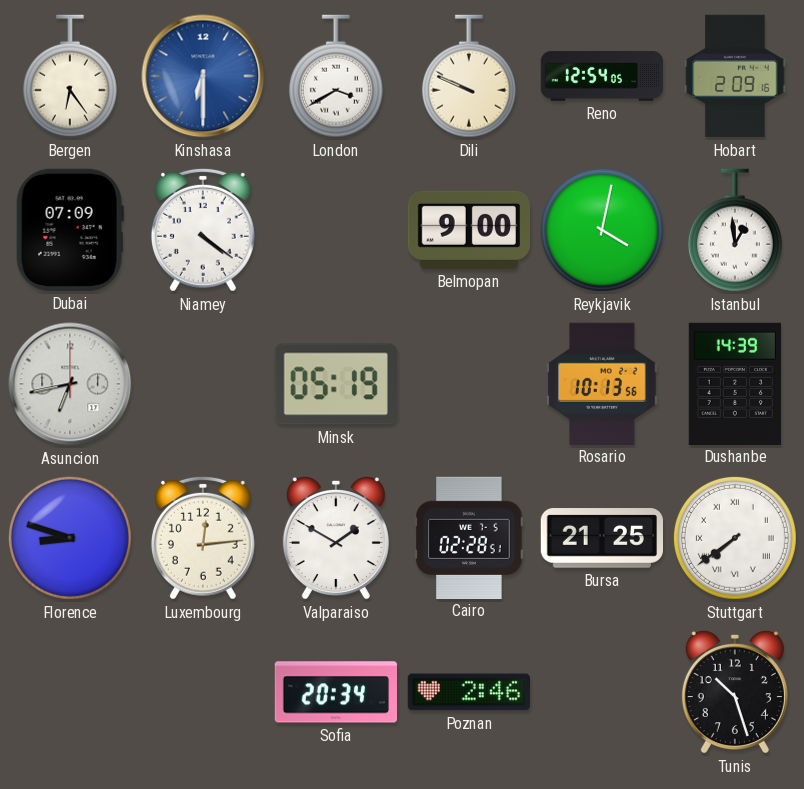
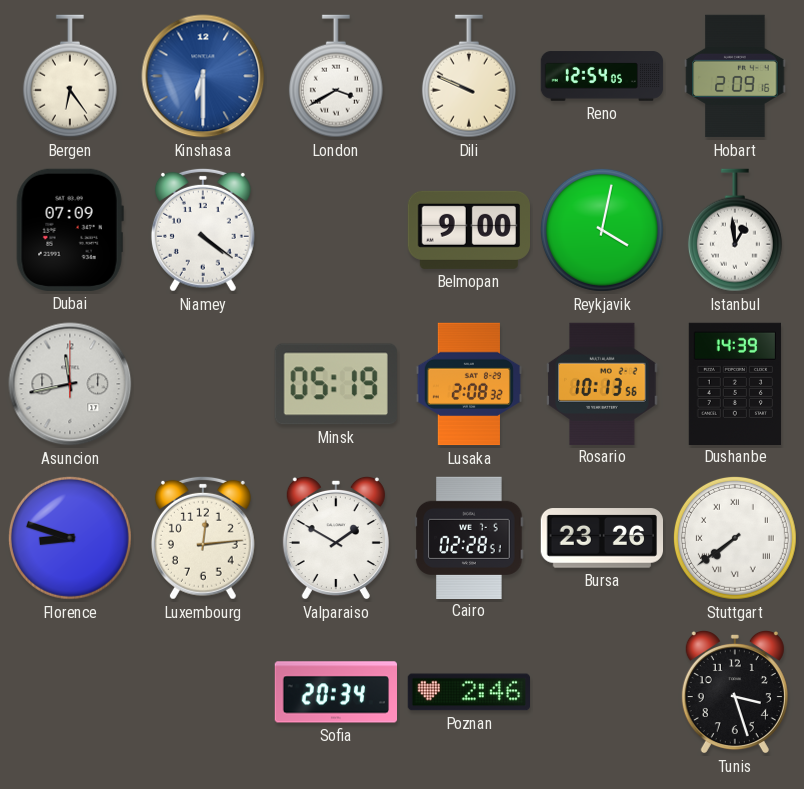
Asuncion: 6:43 -> 11:43
Lusaka: none -> 2:08
Bursa: 21:25 -> 23:26
Tunis: 10:27 -> 3:27
